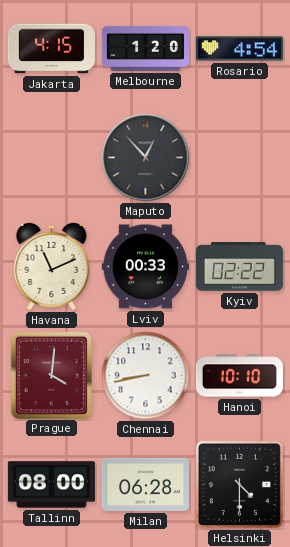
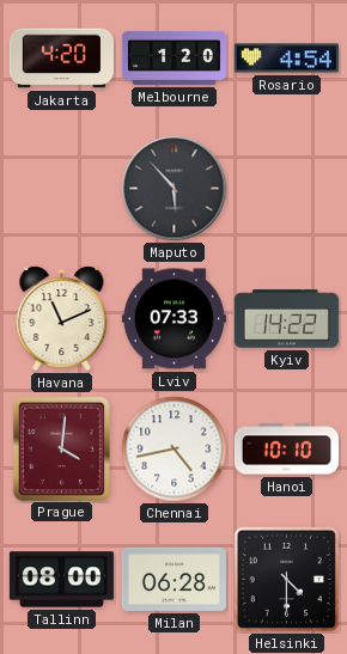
Jakarta: 4:15 -> 4:20
Maputo: 12:53 -> 5:53
Lviv: 00:33 -> 07:33
Kyiv: 02:22 -> 14:22
Chennai: 8:43 -> 4:43
